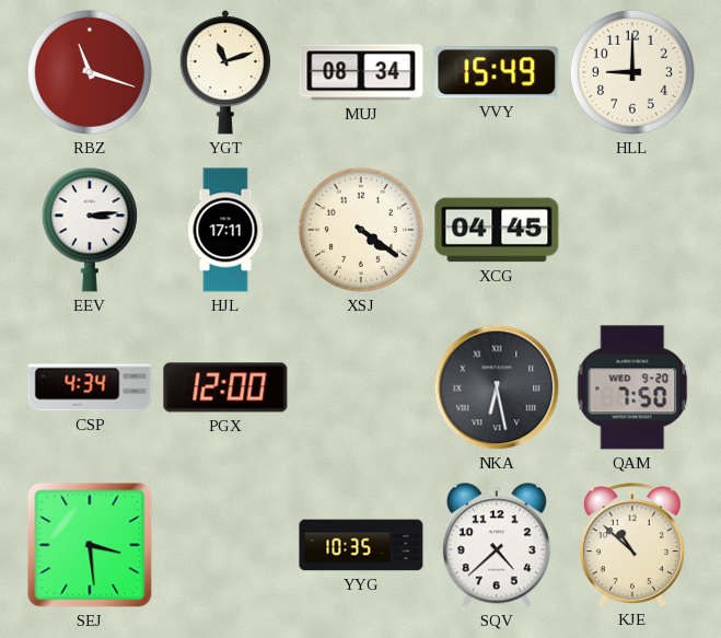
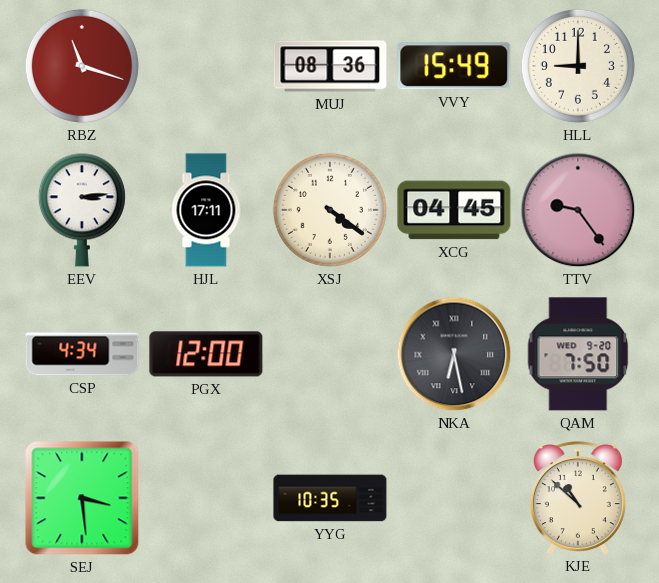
YGT: 11:12 -> none
MUJ: 08:34 -> 08:36
TTV: none -> 9:24
SQV: 4:38 -> none
